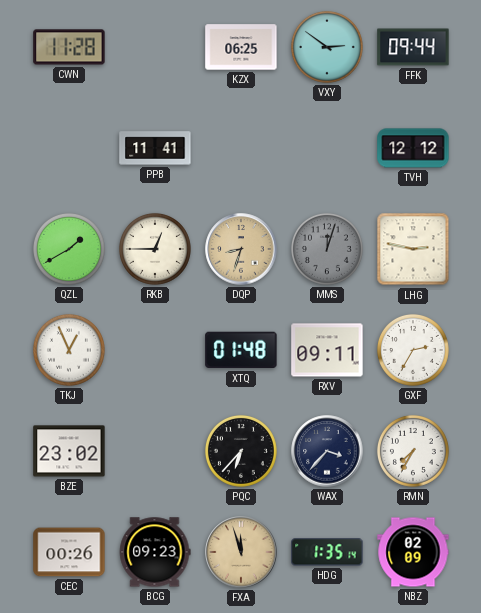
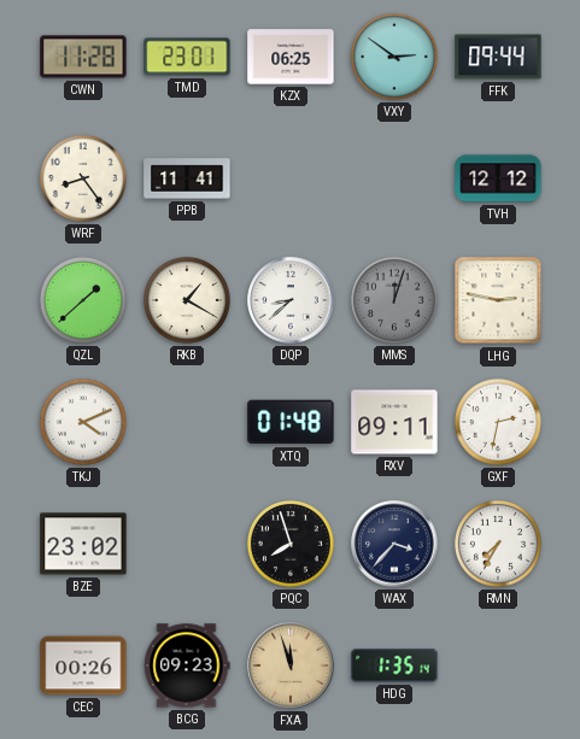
TMD: none -> 23:01
WRF: none -> 8:24
QZL: 1:40 -> 1:38
RKB: 12:45 -> 1:20
DQP: 8:33 -> 8:38
DQP dial: champagne -> white
TKJ: 12:56 -> 4:11
GXF: 2:35 -> 2:32
PQC: 6:37 -> 7:57
NBZ: 02:09 -> none
